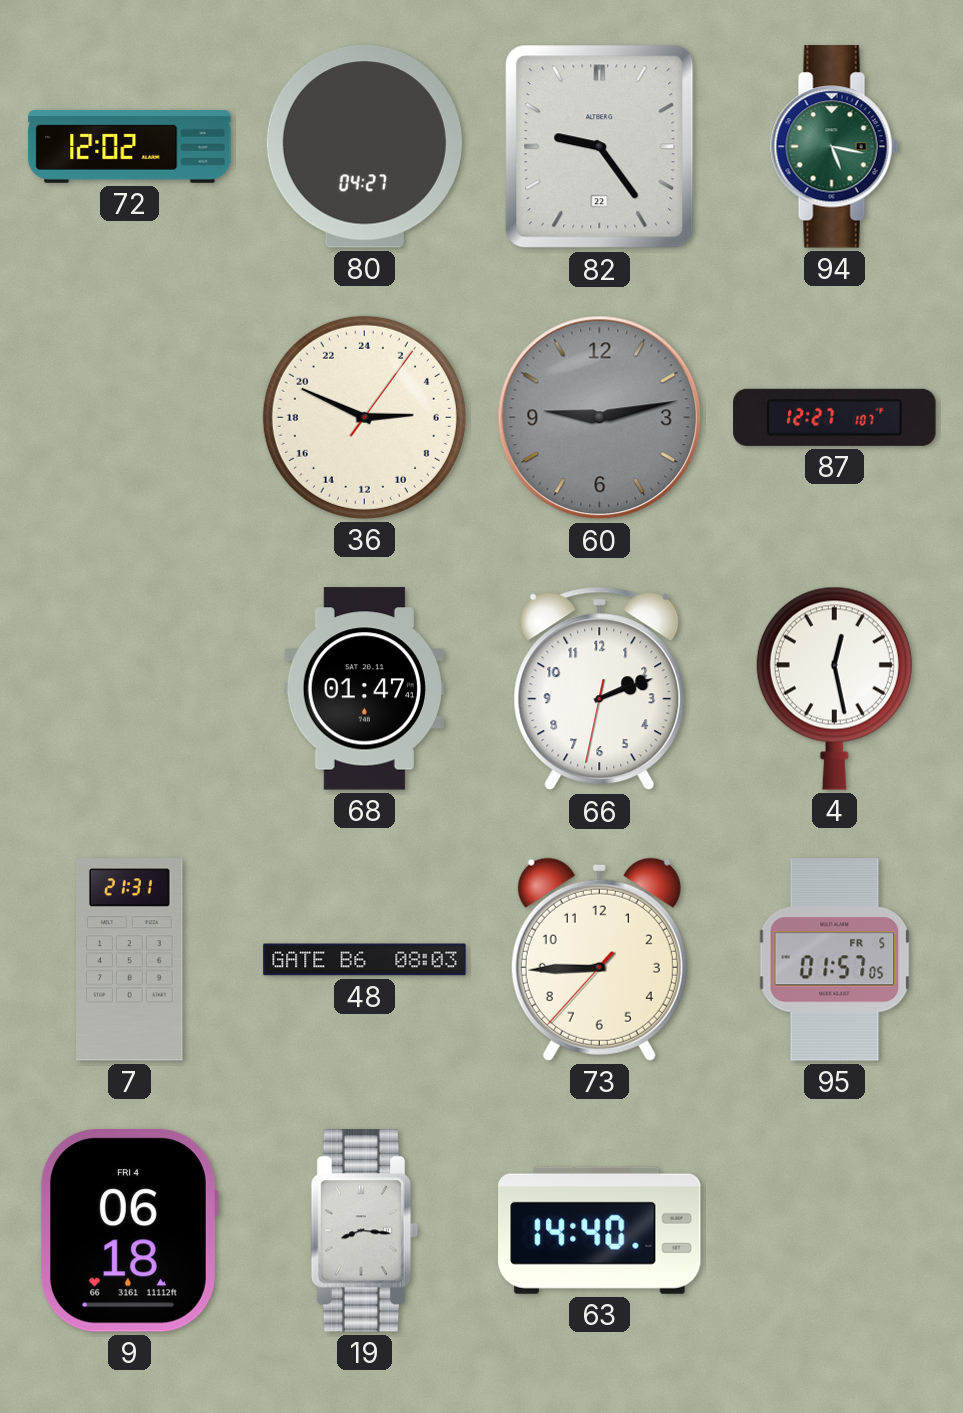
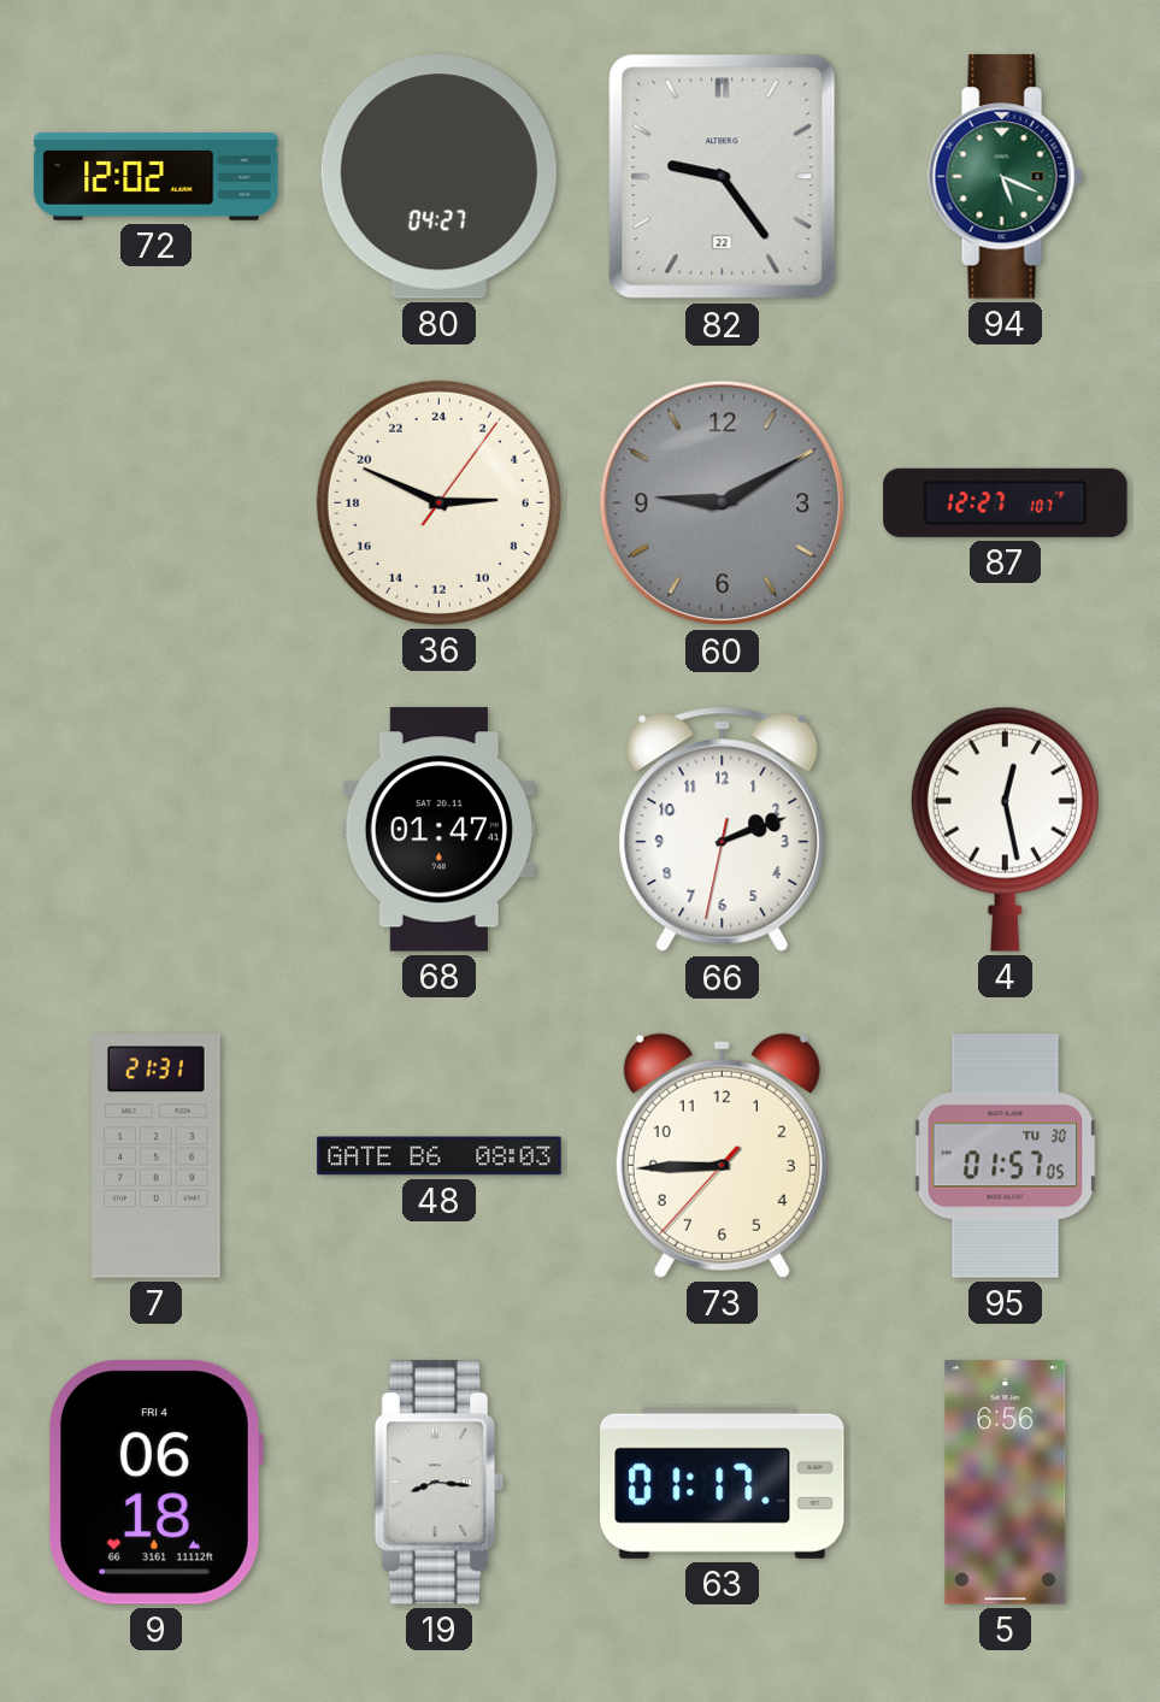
94: 5:17 -> 5:19
60: 9:13 -> 9:10
95 date: FR 5 -> TU 30
63: 14:40 -> 01:17
5: none -> 6:56
